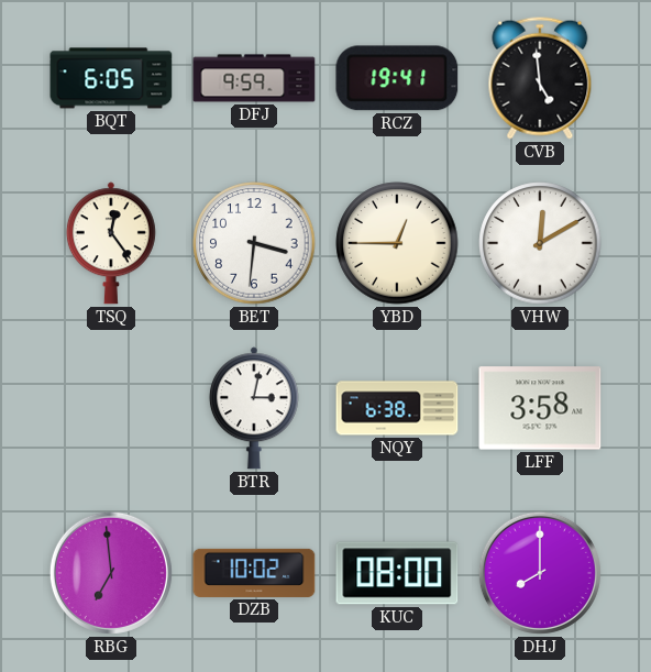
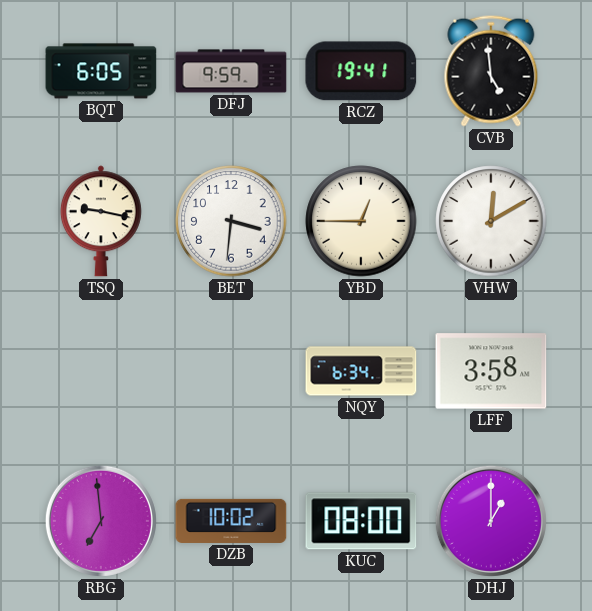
TSQ: 12:24 -> 9:17
BTR: 3:02 -> none
NQY: 6:38 -> 6:34
DHJ: 8:00 -> 1:00
